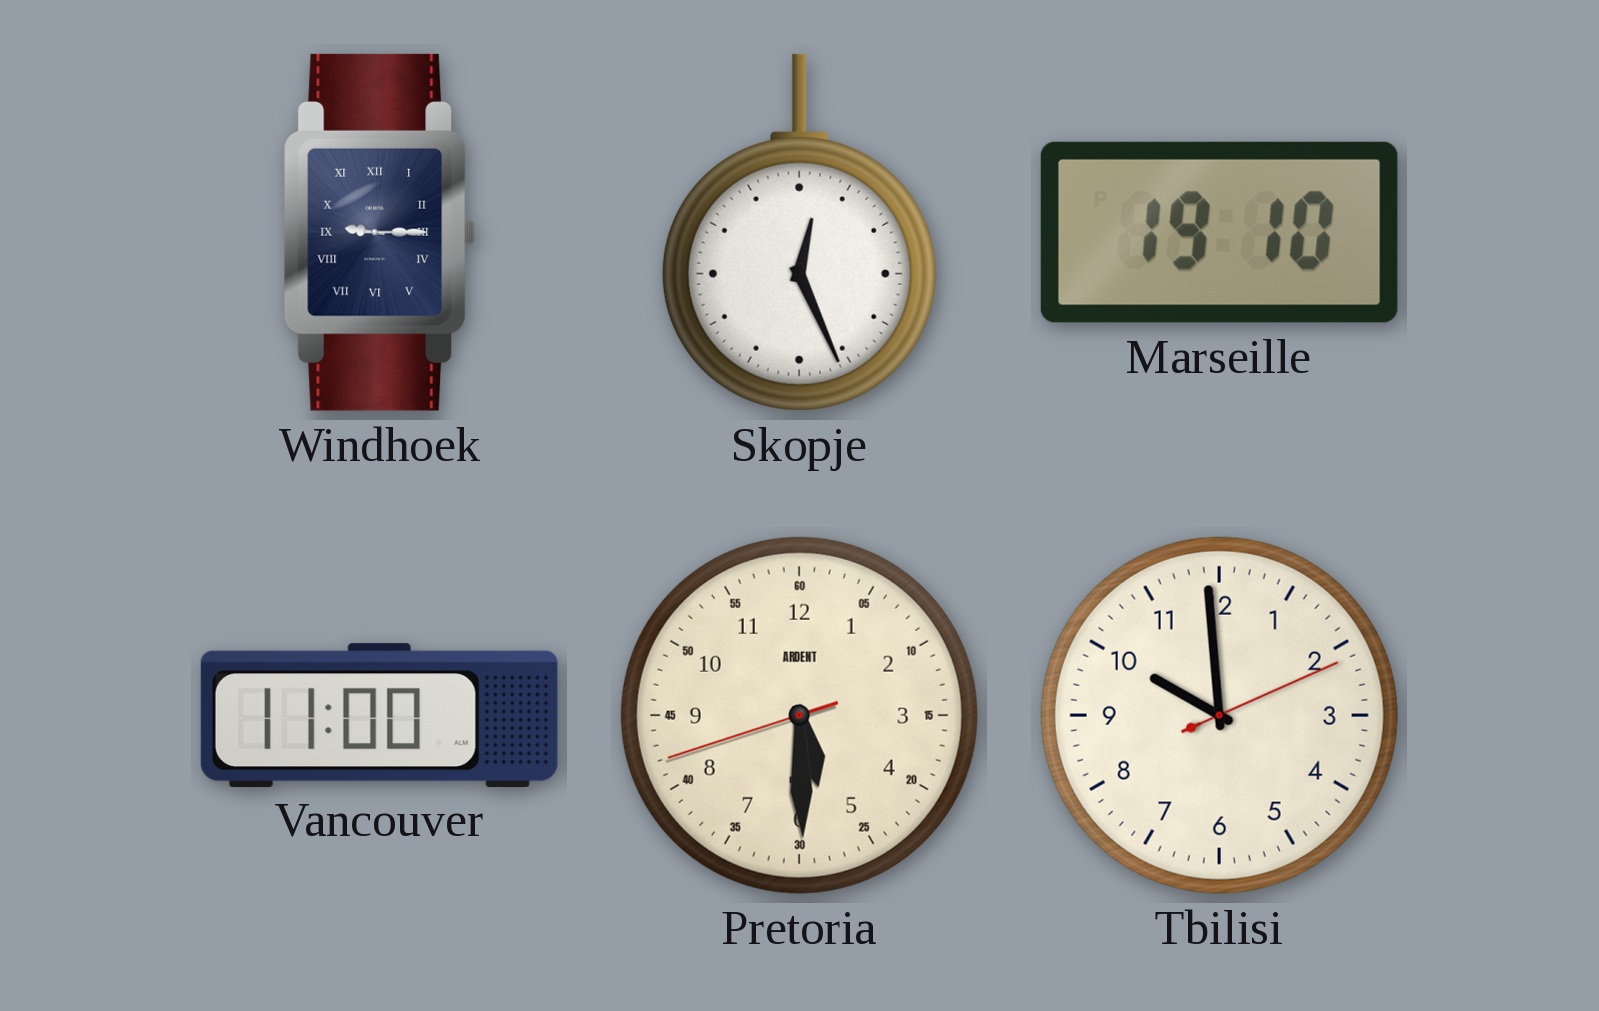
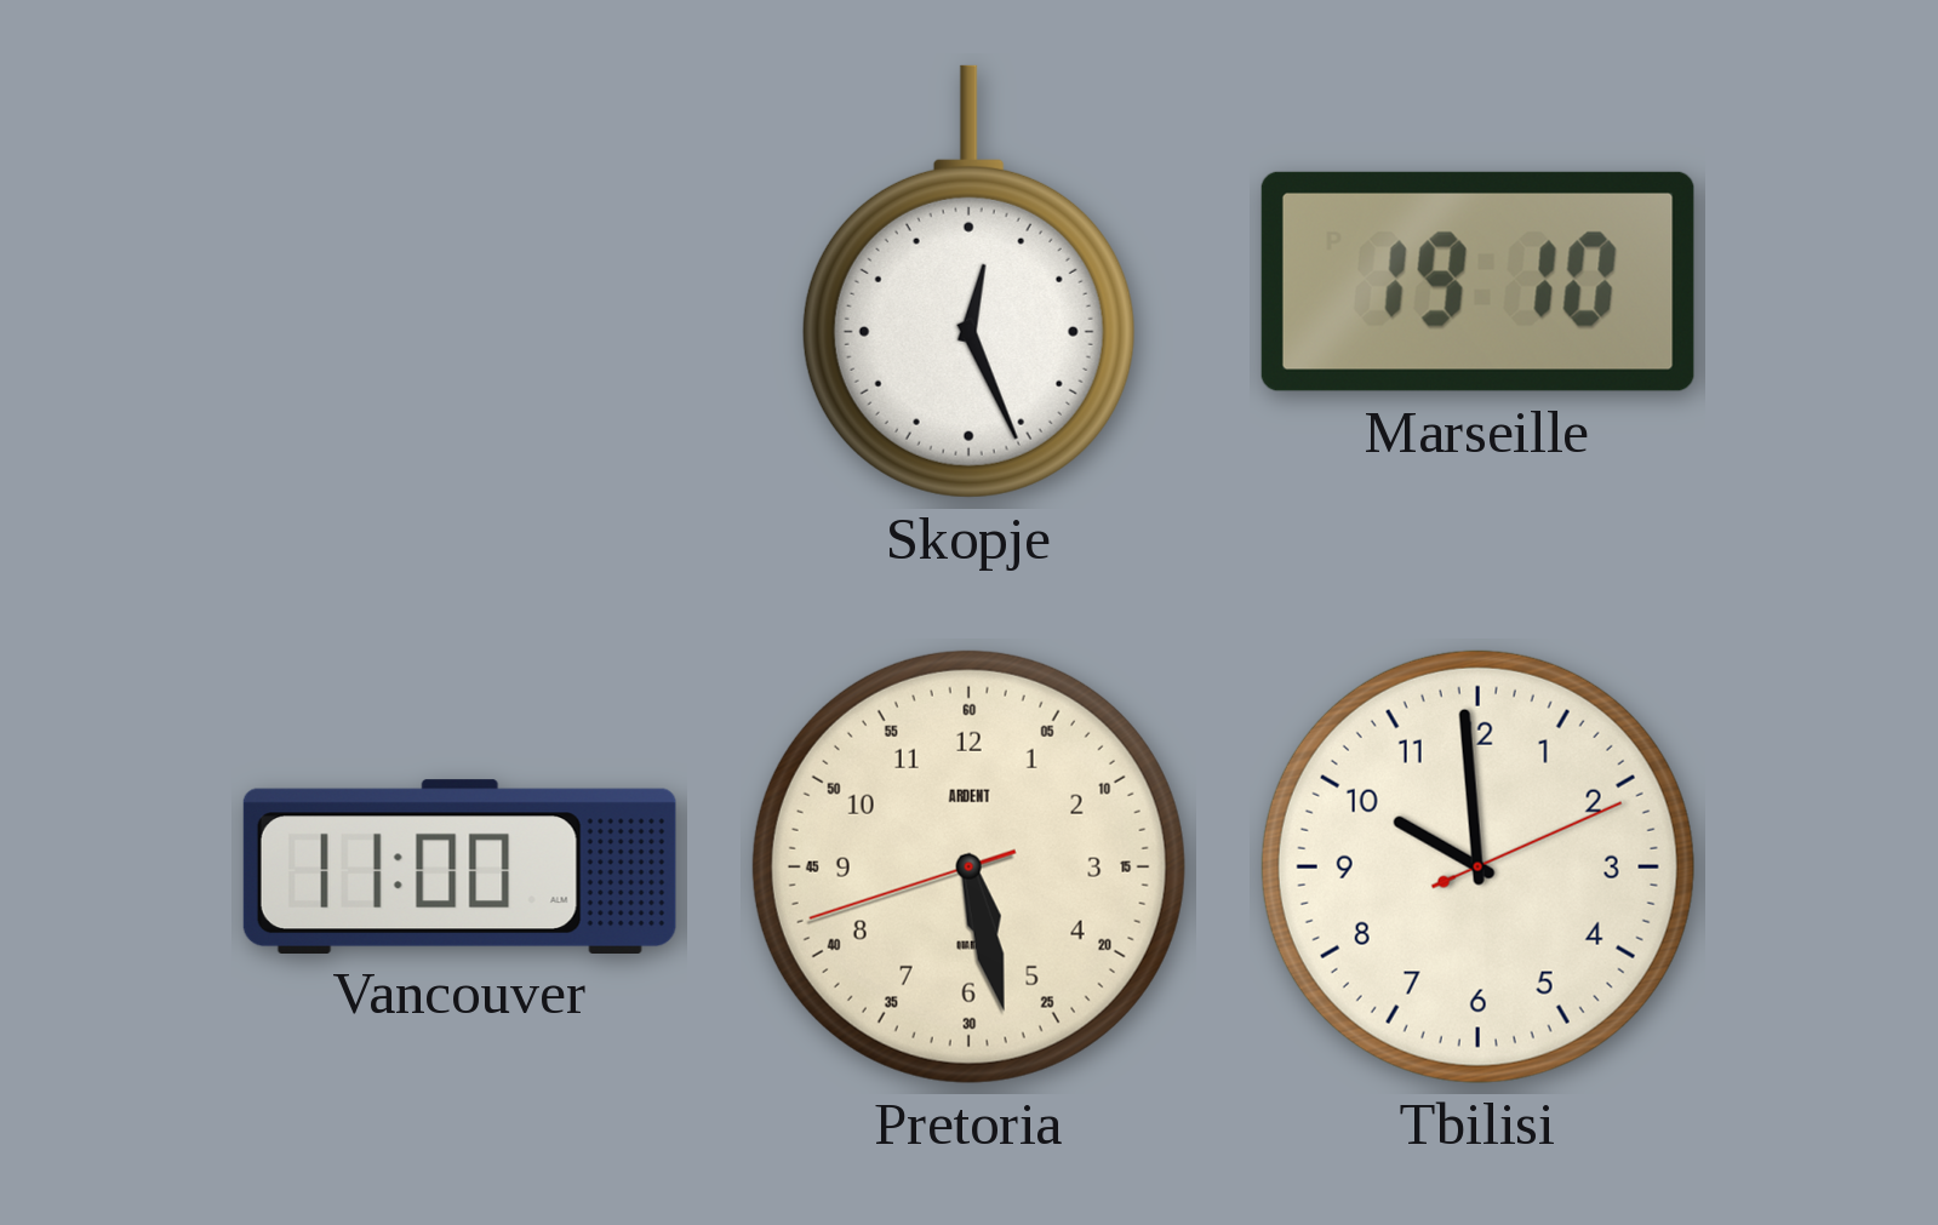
Windhoek: 9:15 -> none
Pretoria: 5:29 -> 5:27
